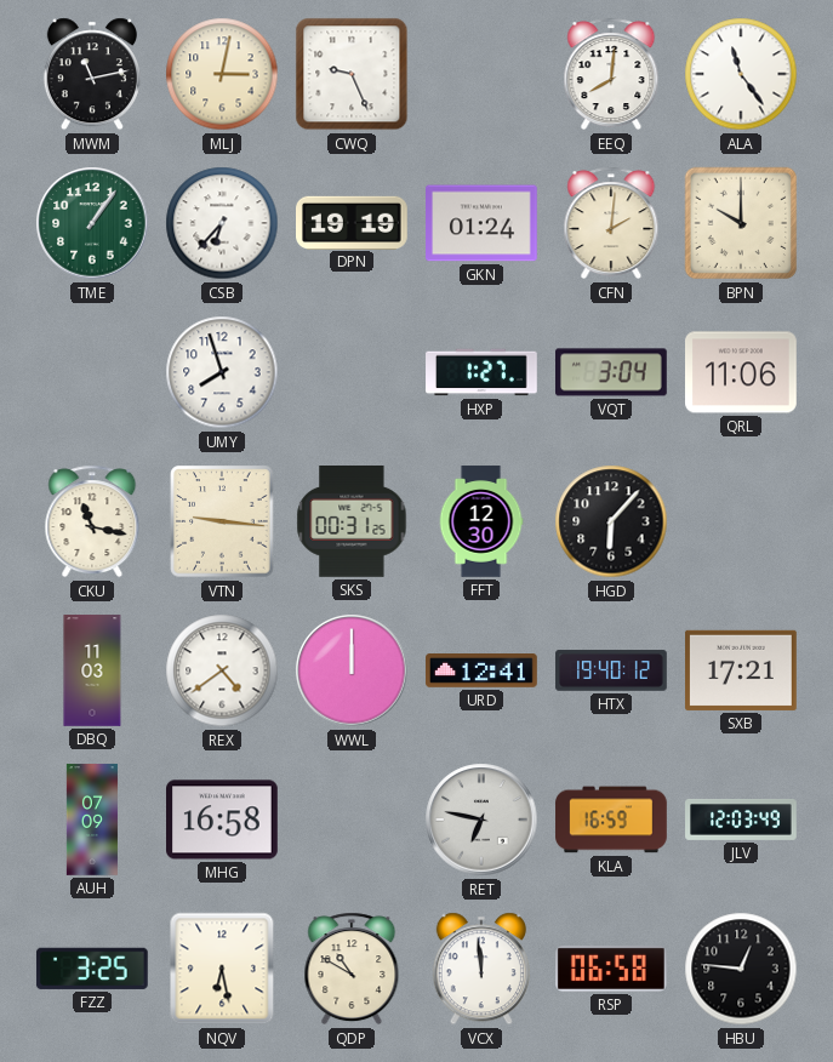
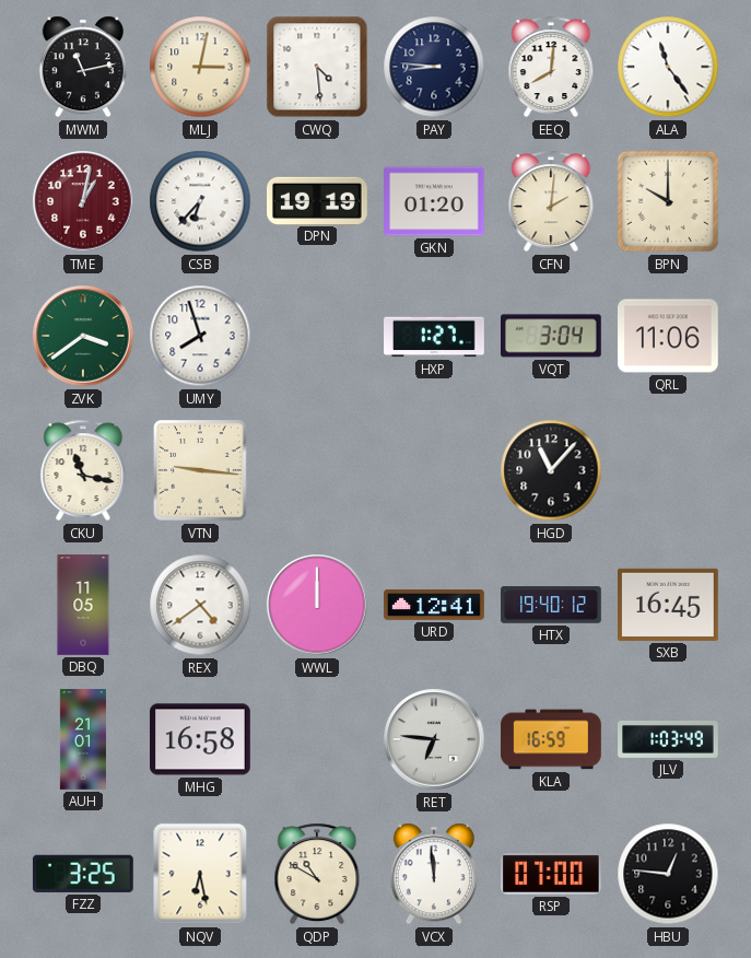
CWQ: 9:26 -> 4:29
PAY: none -> 8:46
TME: 1:06 -> 1:02
TME dial: green -> burgundy
GKN: 01:24 -> 01:20
ZVK: none -> 3:39
SKS: 00:31 -> none
FFT: 12:30 -> none
HGD: 6:07 -> 11:07
DBQ: 11:03 -> 11:05
SXB: 17:21 -> 16:45
AUH: 07:09 -> 21:01
RET: 6:47 -> 6:46
JLV: 12:03 -> 1:03
RSP: 06:58 -> 07:00
